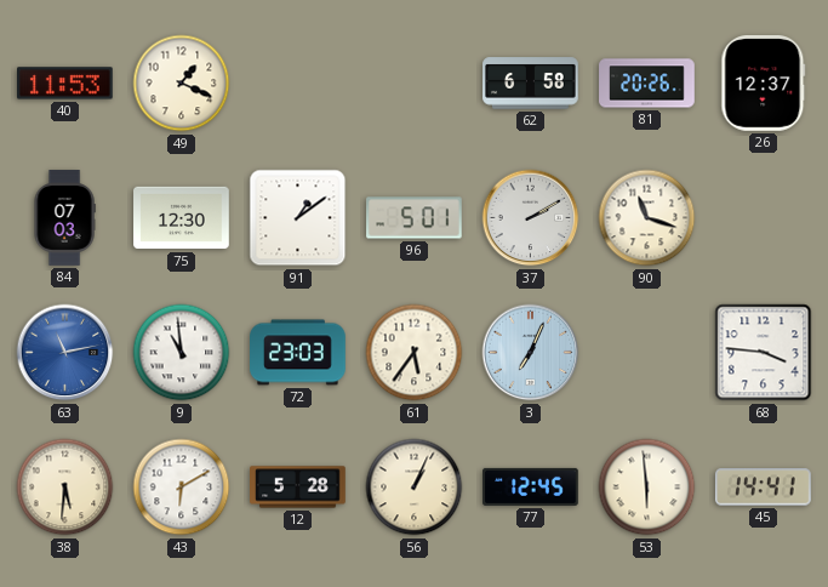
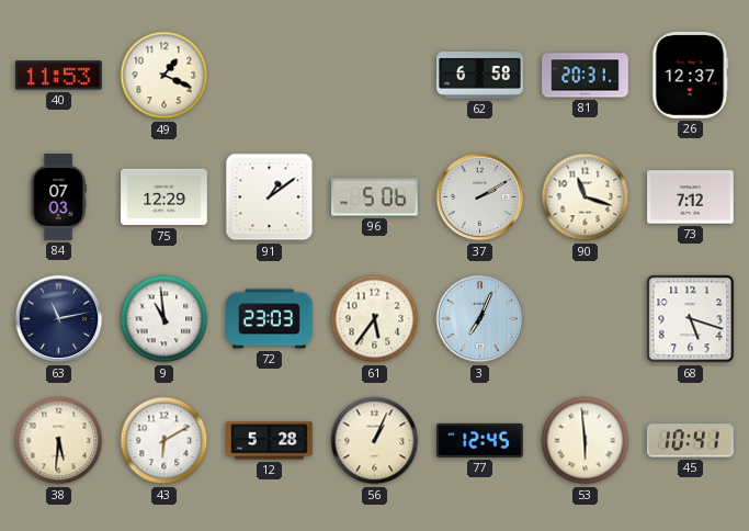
81: 20:26 -> 20:31
75: 12:30 -> 12:29
96: 5:01 -> 5:06
73: none -> 7:12
63 dial: blue -> navy
68: 3:46 -> 5:18
45: 14:41 -> 10:41
